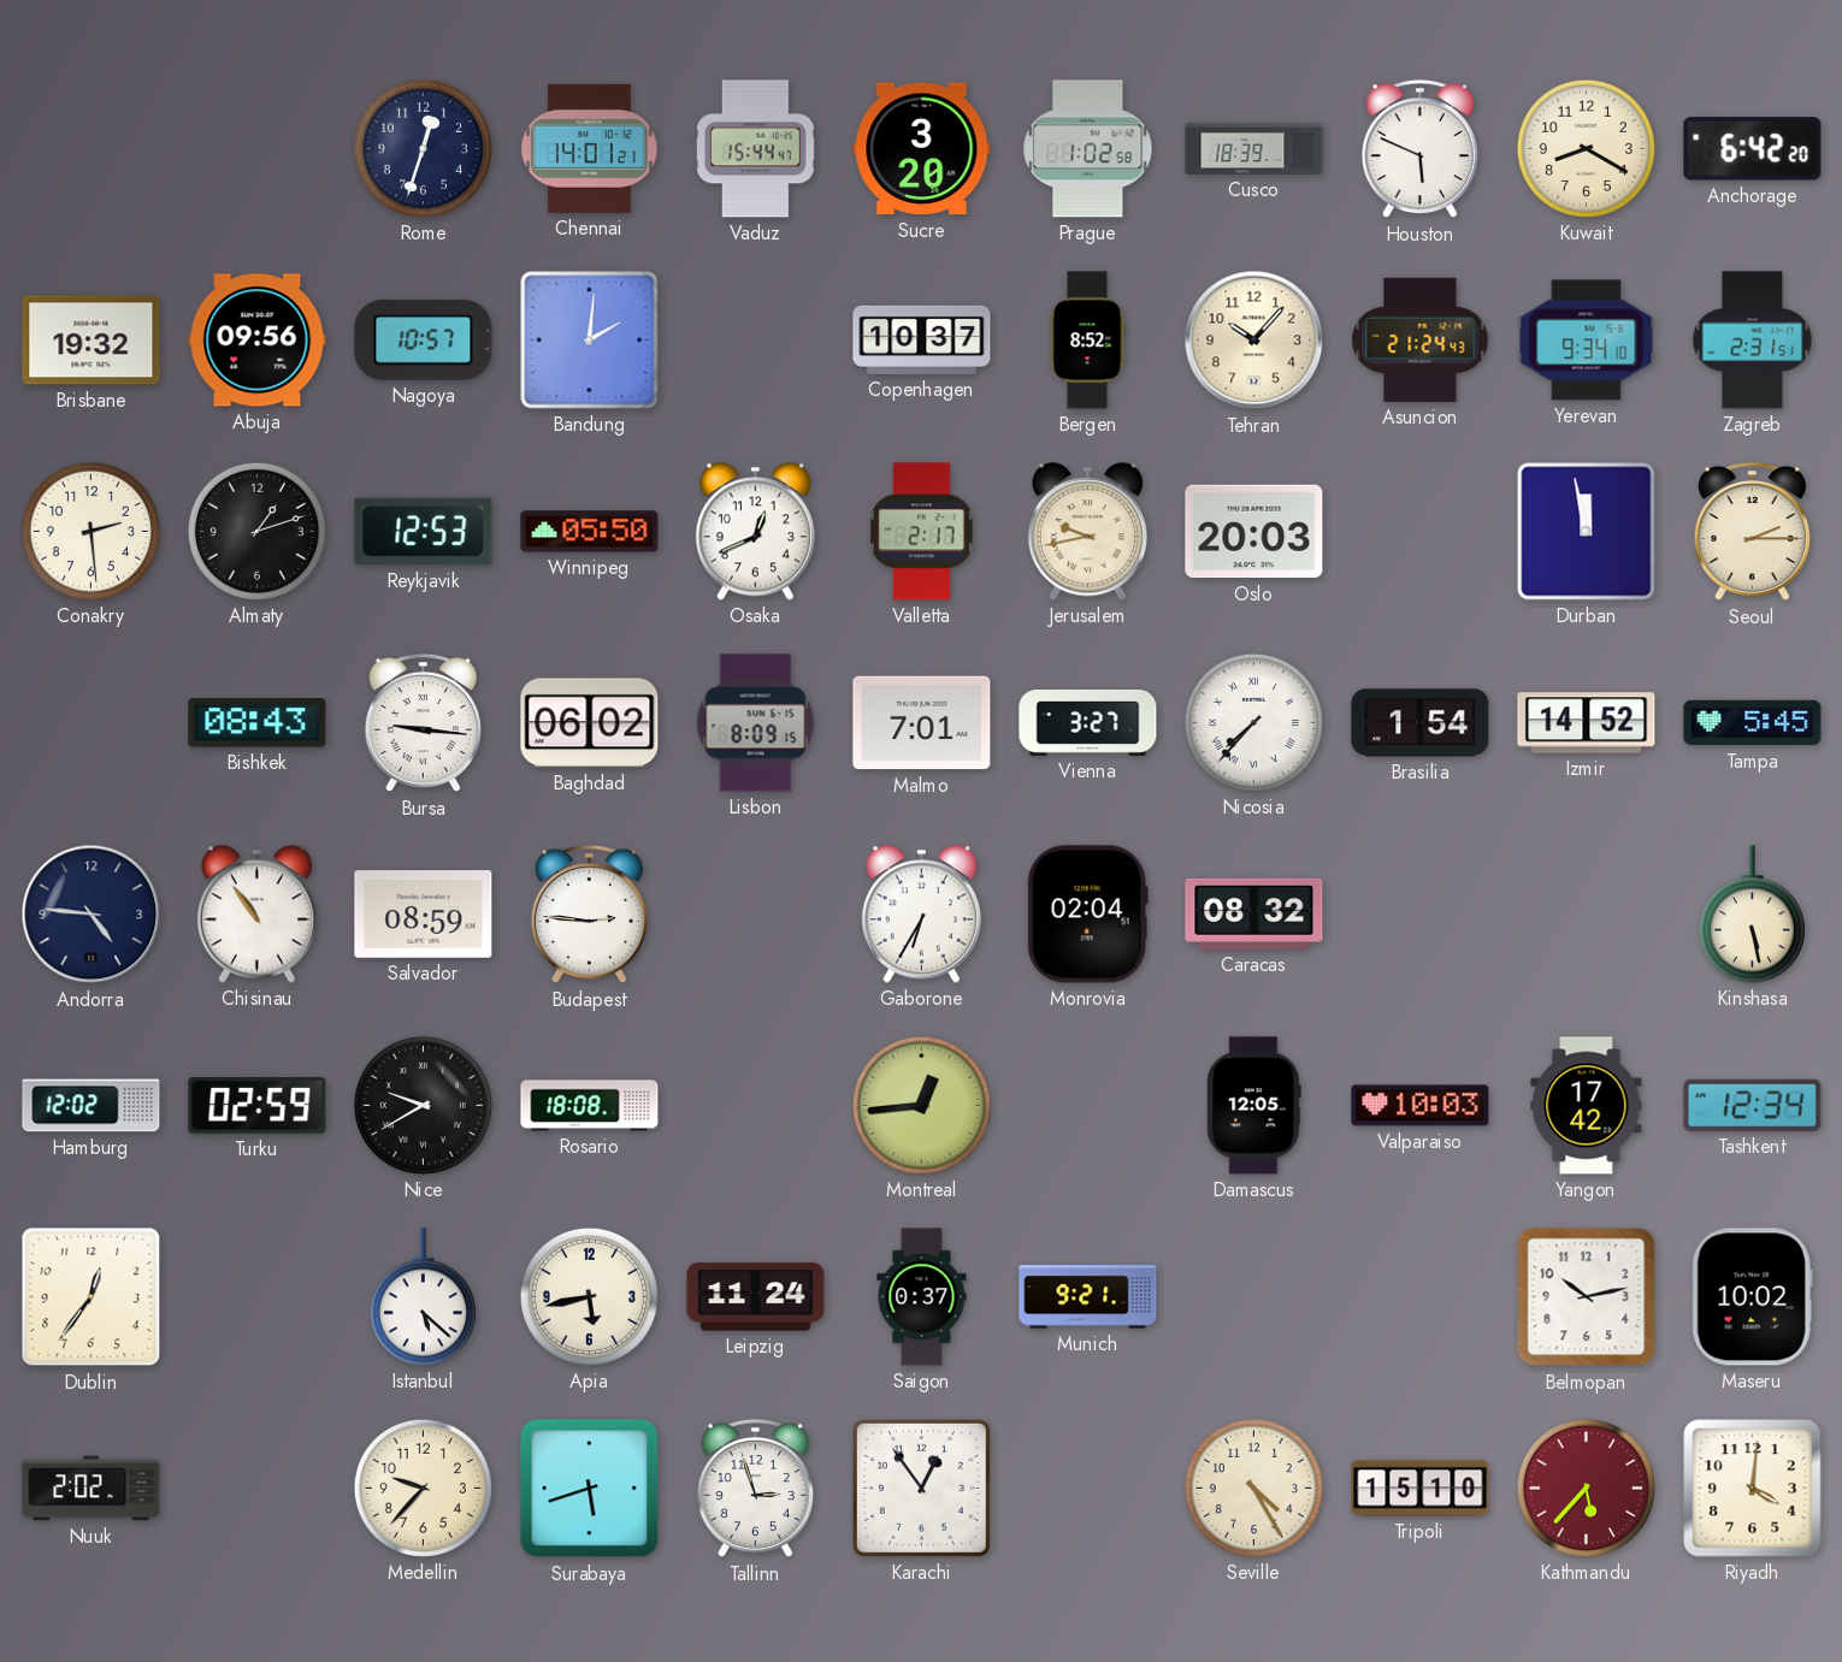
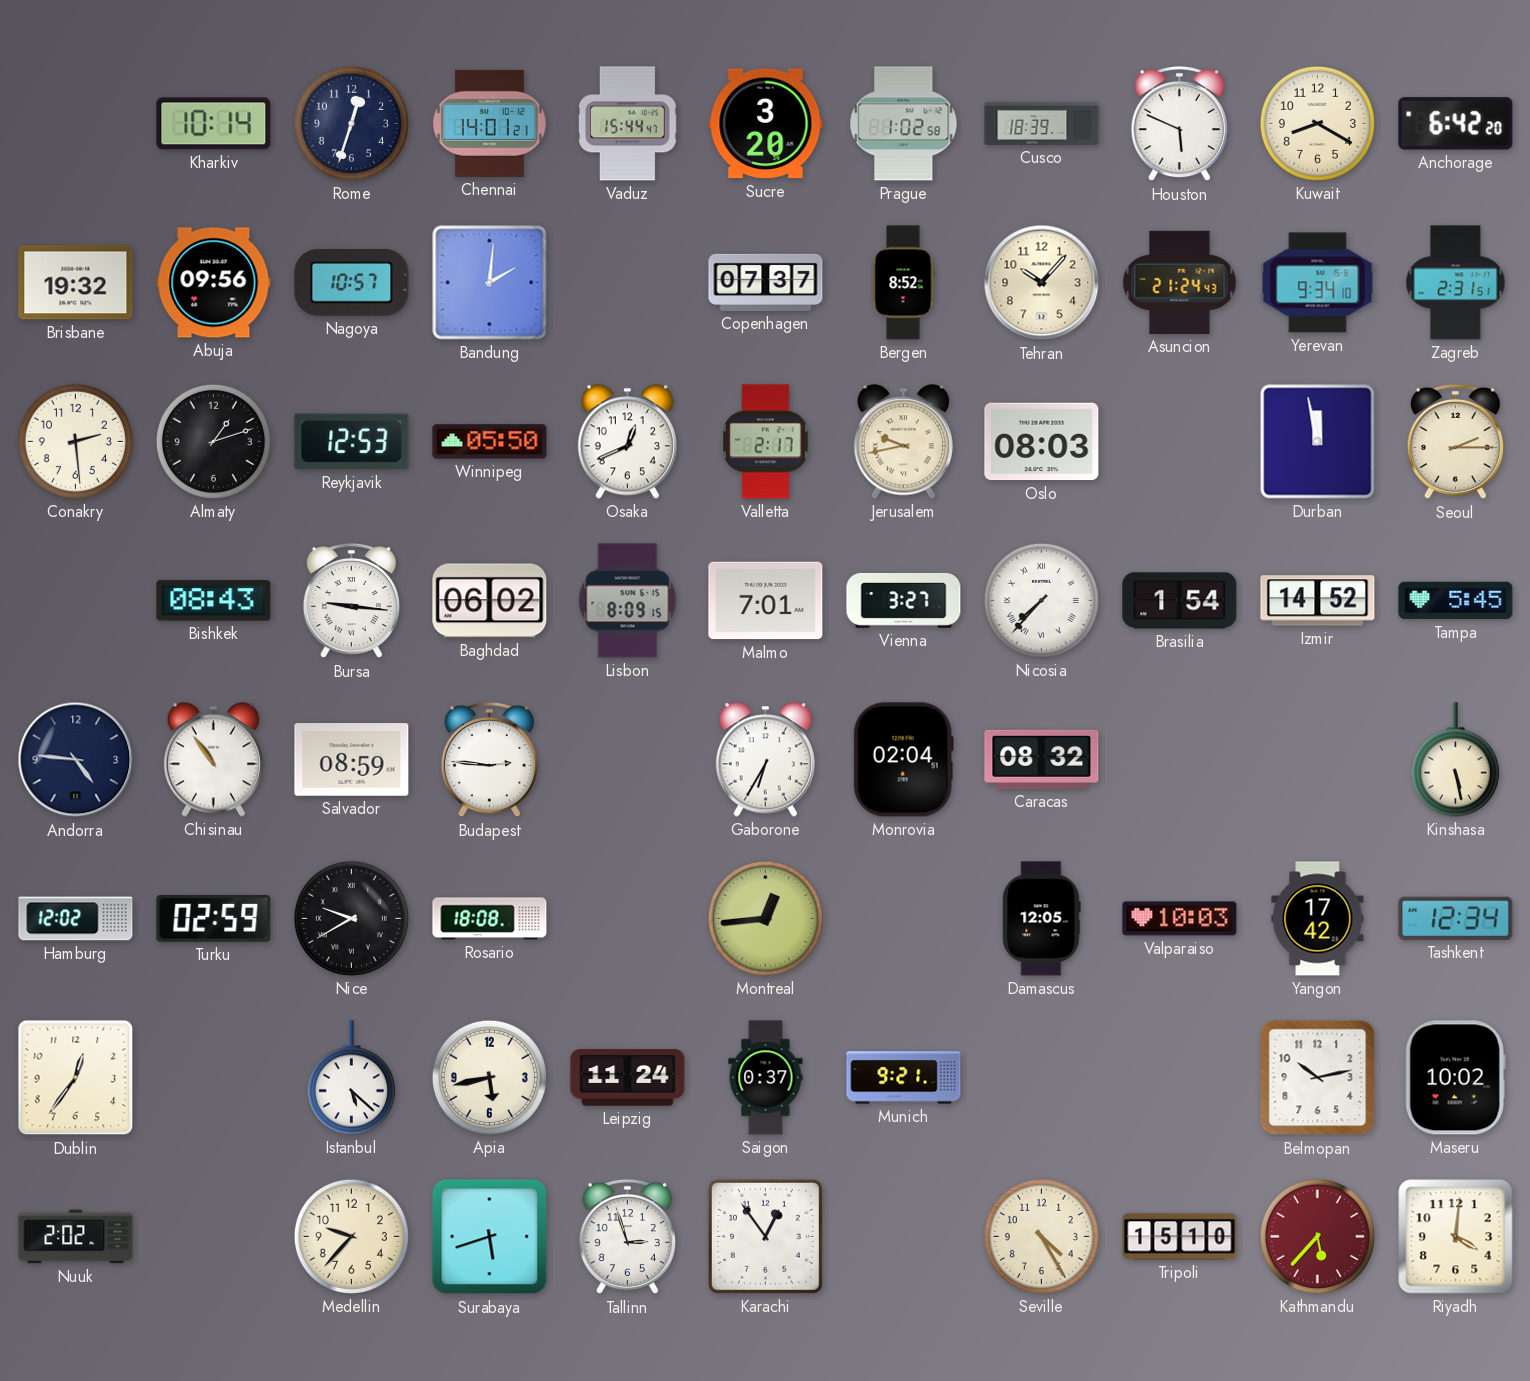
Kharkiv: none -> 10:14
Copenhagen: 10:37 -> 07:37
Oslo: 20:03 -> 08:03
